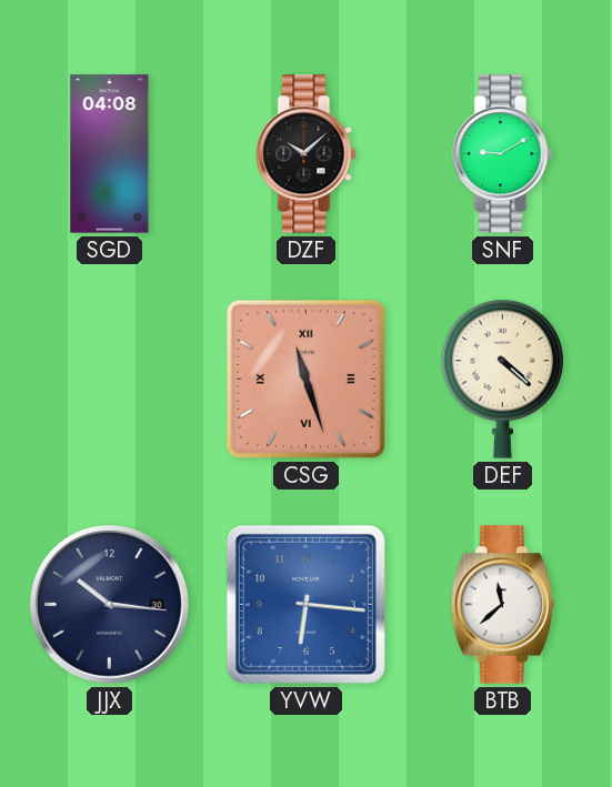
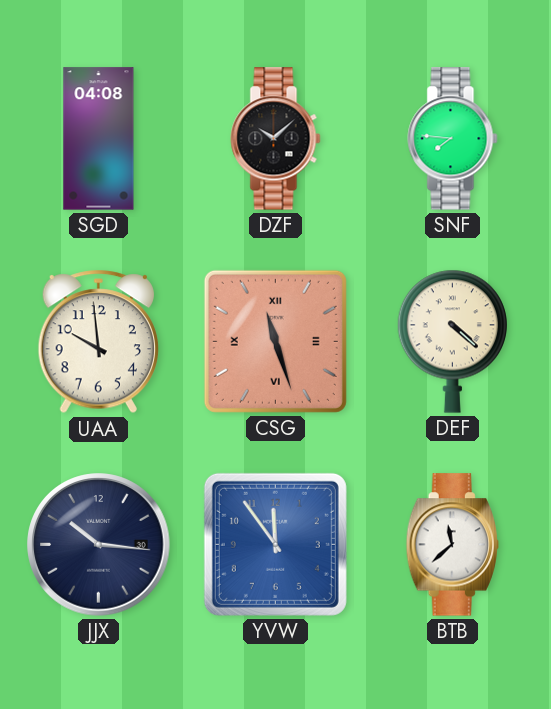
SNF: 9:10 -> 7:46
UAA: none -> 9:59
YVW: 6:16 -> 11:54
